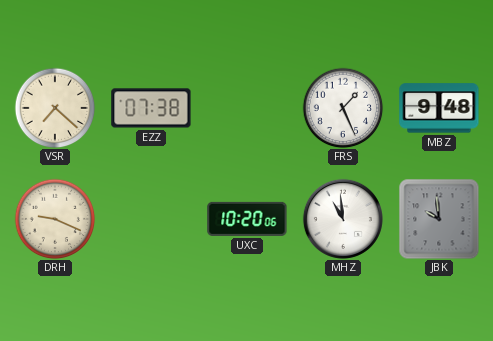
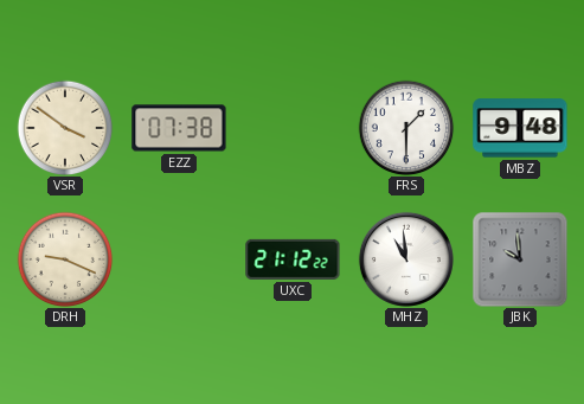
VSR: 7:22 -> 3:51
FRS: 1:26 -> 1:30
UXC: 10:20 -> 21:12
